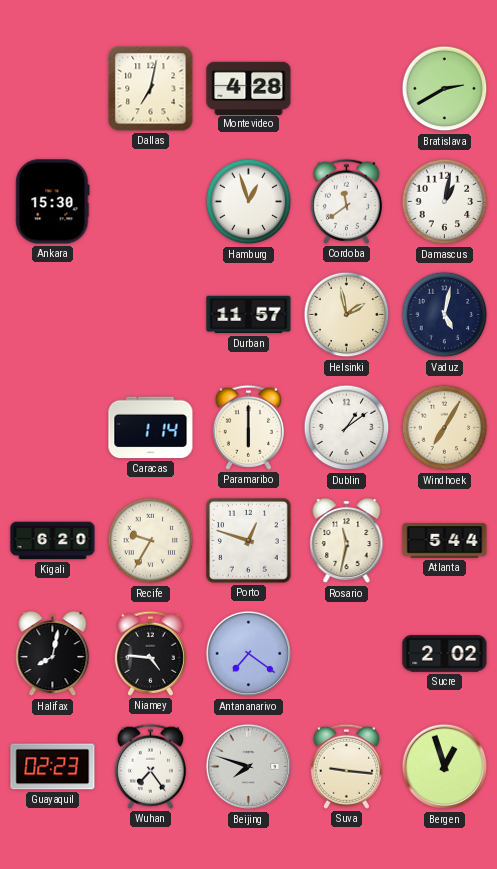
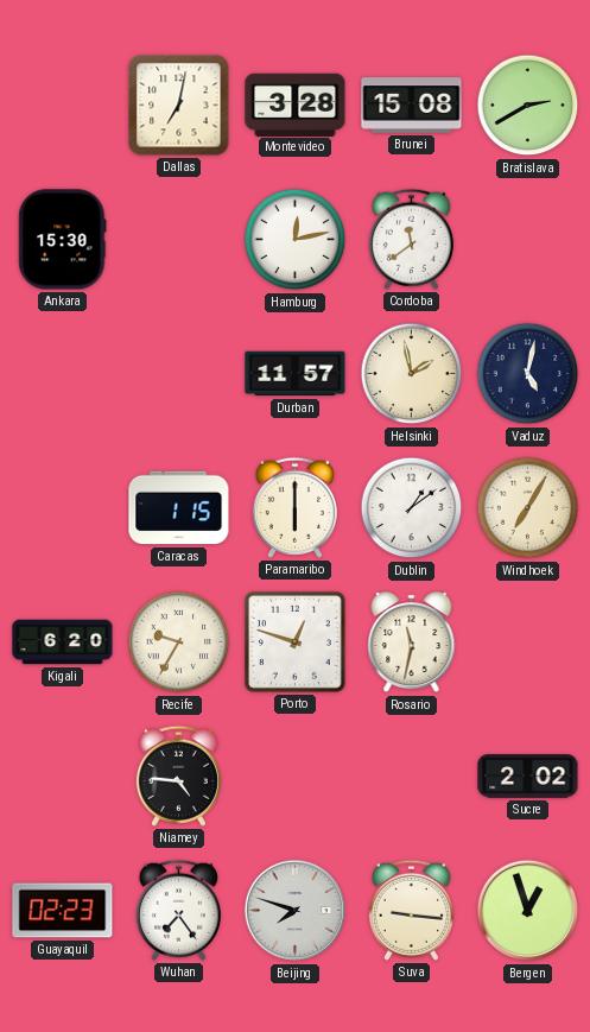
Montevideo: 4:28 -> 3:28
Brunei: none -> 15:08
Hamburg: 12:57 -> 12:13
Damascus: 1:02 -> none
Caracas: 1:14 -> 1:15
Atlanta: 5:44 -> none
Halifax: 8:02 -> none
Antananarivo: 7:21 -> none
